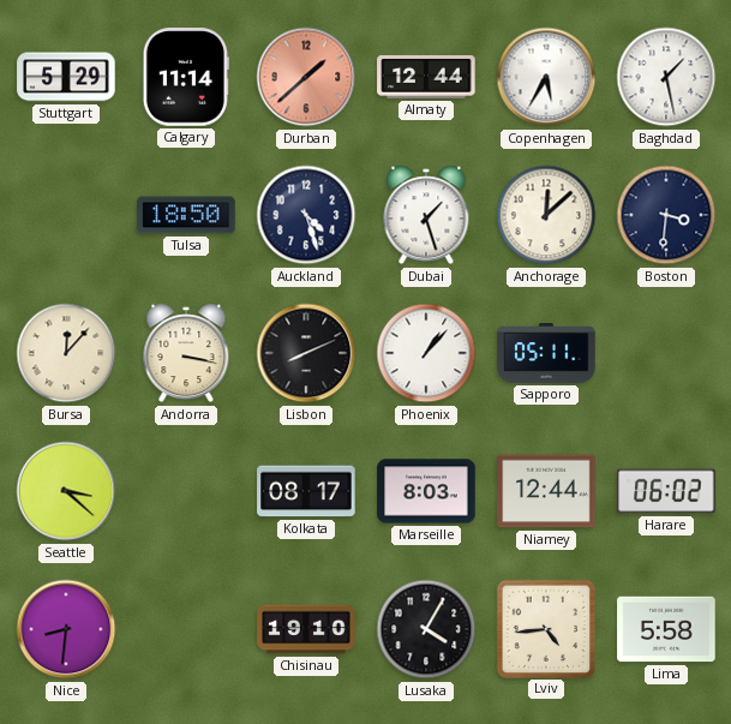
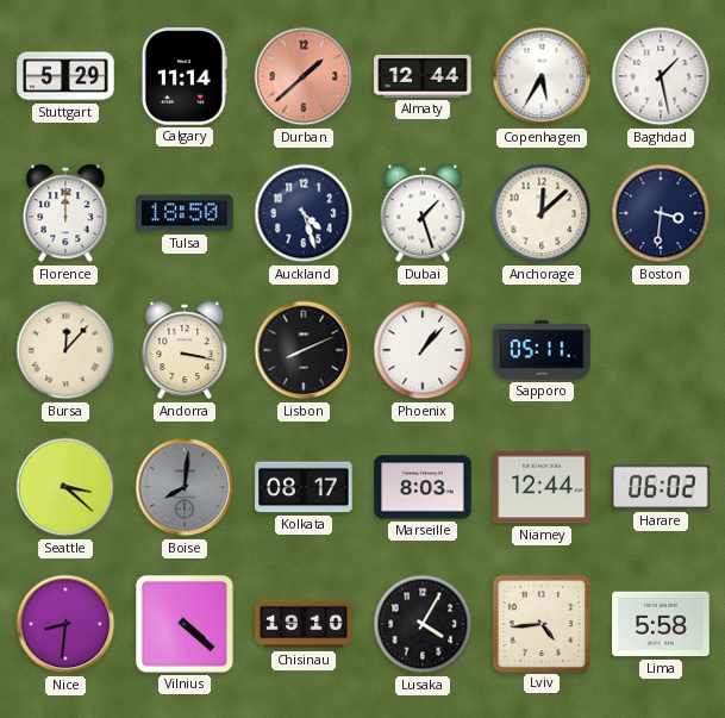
Florence: none -> 12:00
Boise: none -> 8:01
Vilnius: none -> 4:22
